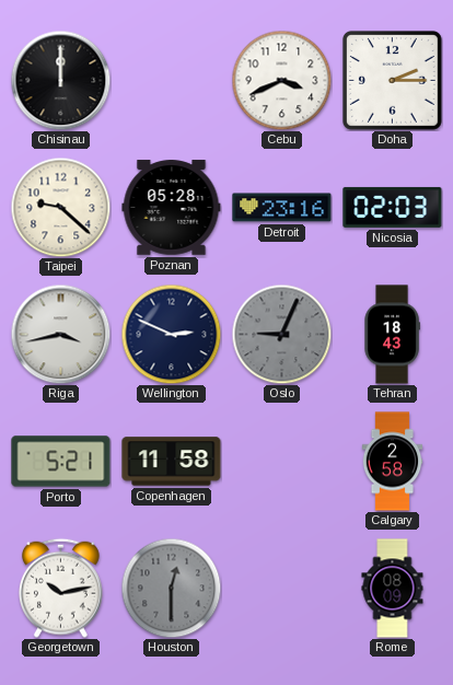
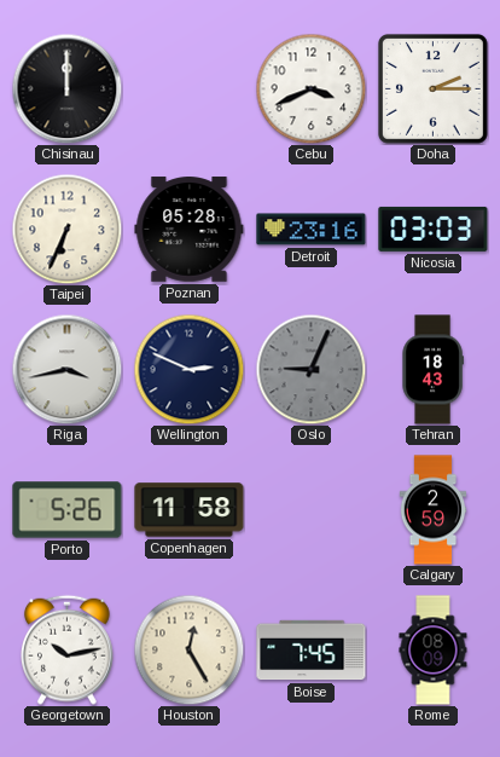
Taipei: 9:22 -> 6:34
Nicosia: 02:03 -> 03:03
Porto: 5:21 -> 5:26
Calgary: 2:58 -> 2:59
Houston: 12:30 -> 12:25
Houston dial: grey -> cream
Boise: none -> 7:45
